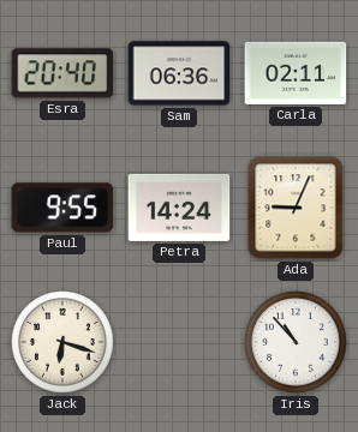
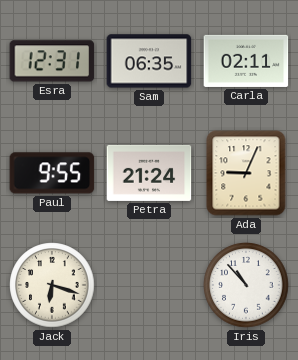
Esra: 20:40 -> 12:31
Sam: 06:36 -> 06:35
Petra: 14:24 -> 21:24
